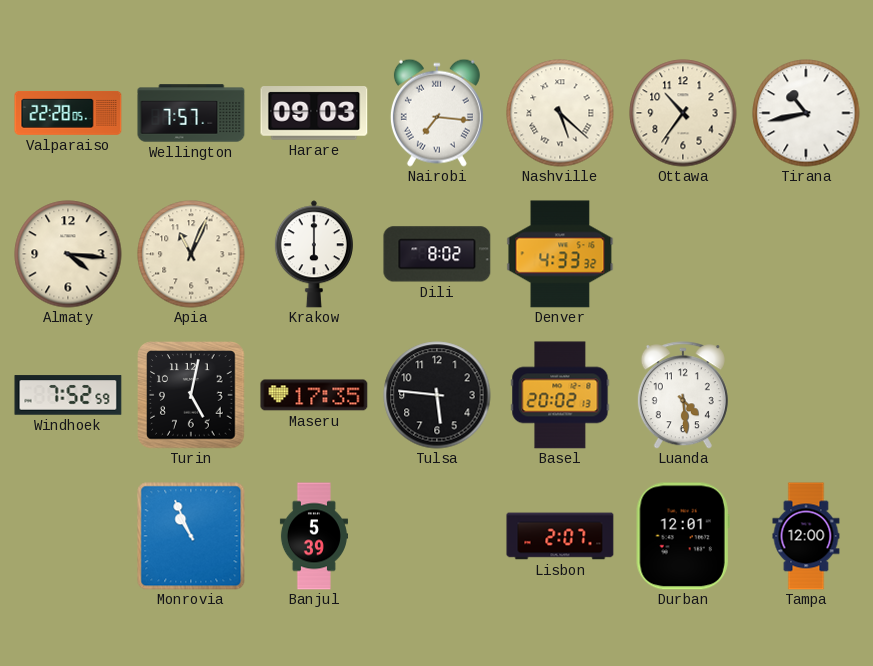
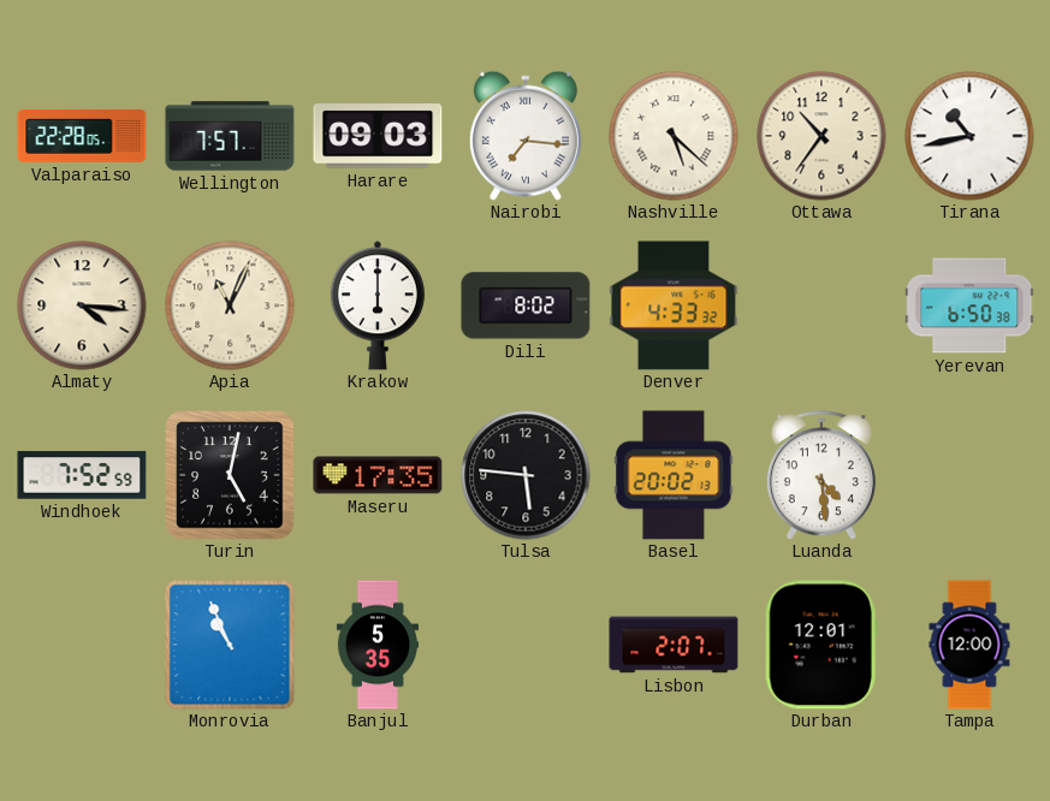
Yerevan: none -> 6:50
Banjul: 5:39 -> 5:35
